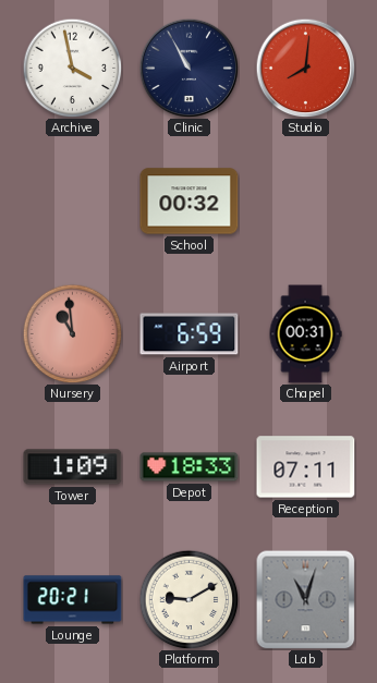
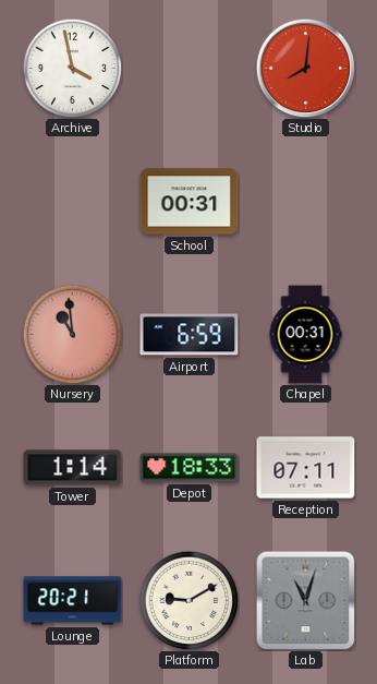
Clinic: 10:55 -> none
School: 00:32 -> 00:31
Tower: 1:09 -> 1:14
